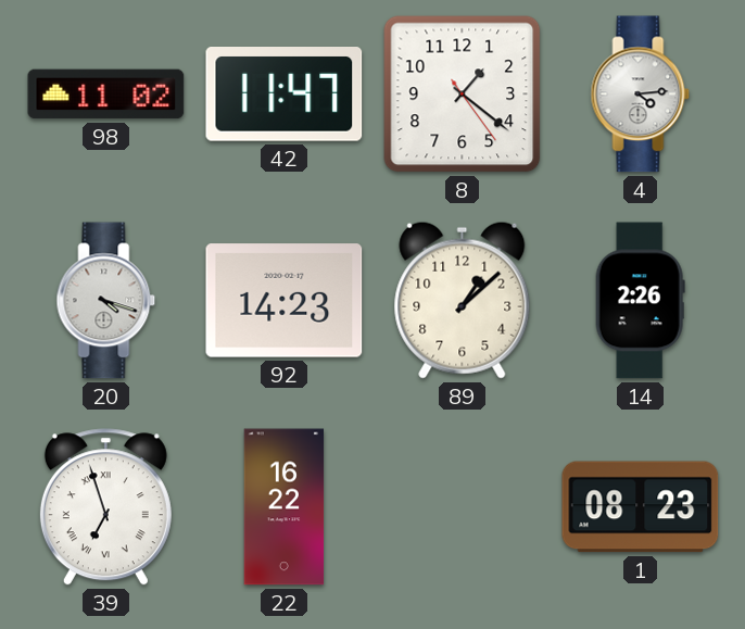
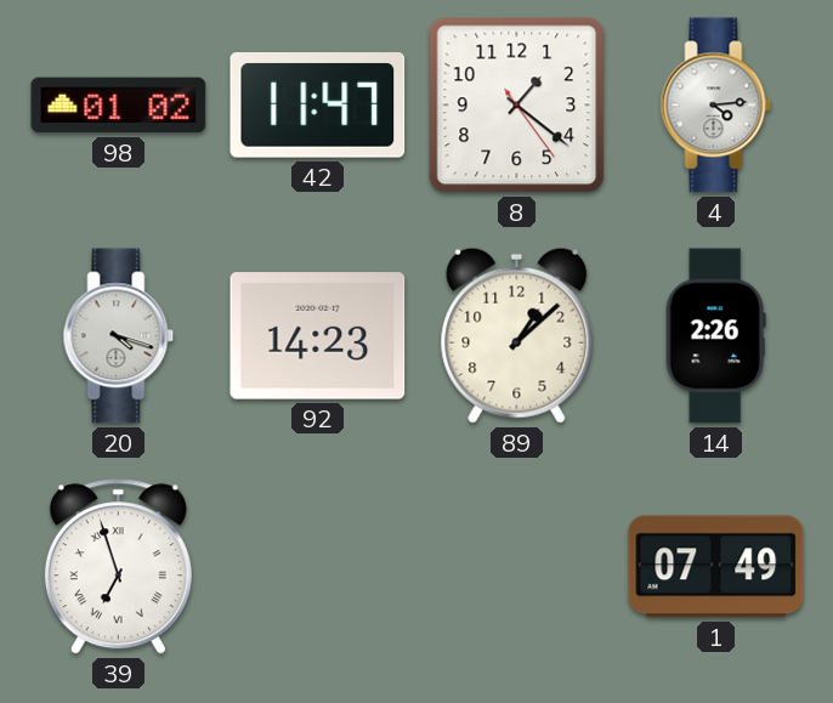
98: 11:02 -> 01:02
22: 16:22 -> none
1: 08:23 -> 07:49
